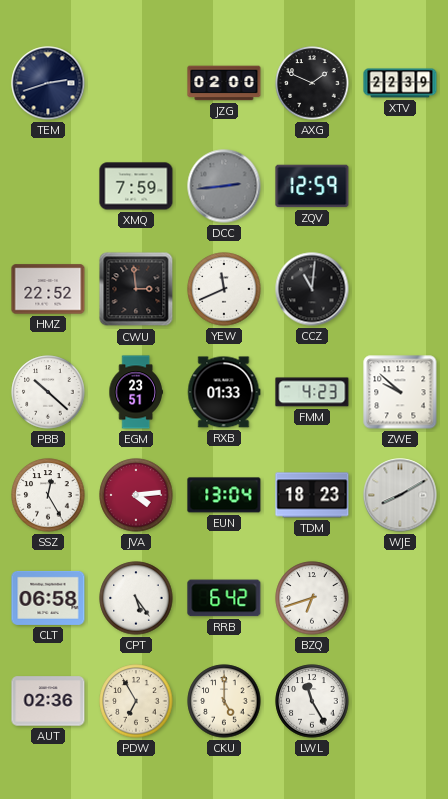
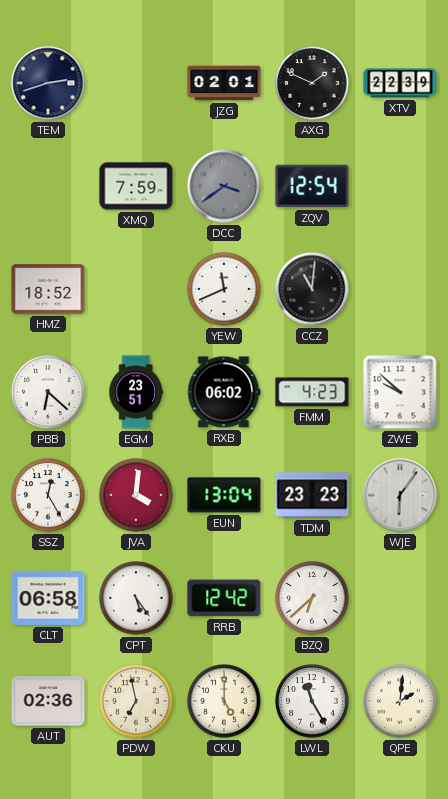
JZG: 02:00 -> 02:01
DCC: 2:44 -> 3:39
ZQV: 12:59 -> 12:54
HMZ: 22:52 -> 18:52
CWU: 2:59 -> none
PBB: 10:22 -> 6:22
RXB: 01:33 -> 06:02
JVA: 4:14 -> 4:01
TDM: 18:23 -> 23:23
WJE: 8:10 -> 6:06
RRB: 6:42 -> 12:42
BZQ: 6:42 -> 6:38
PDW: 6:55 -> 6:58
QPE: none -> 2:01
